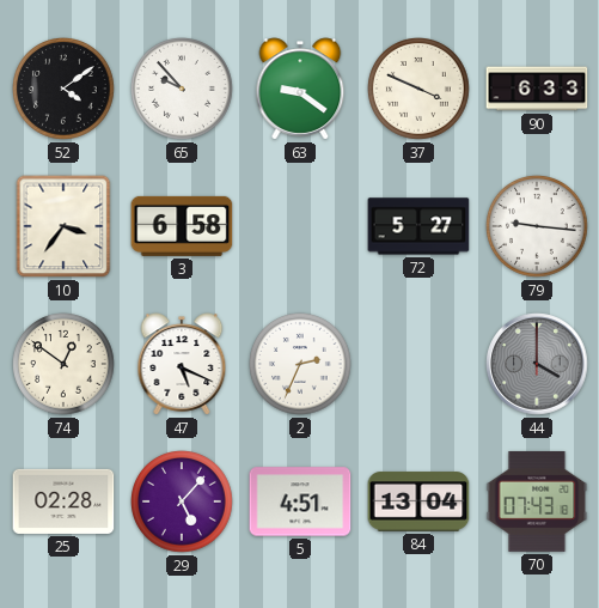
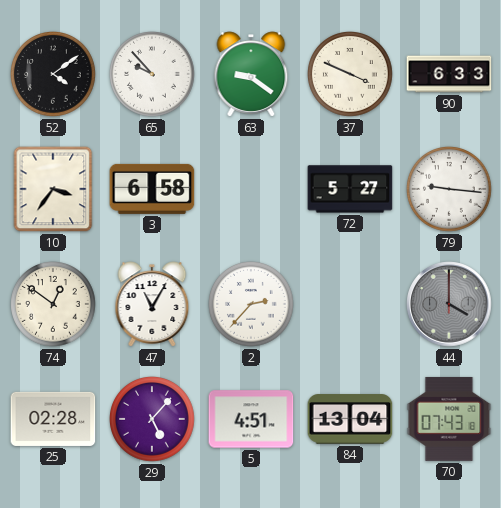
47: 5:19 -> 11:05
2: 2:34 -> 2:37
